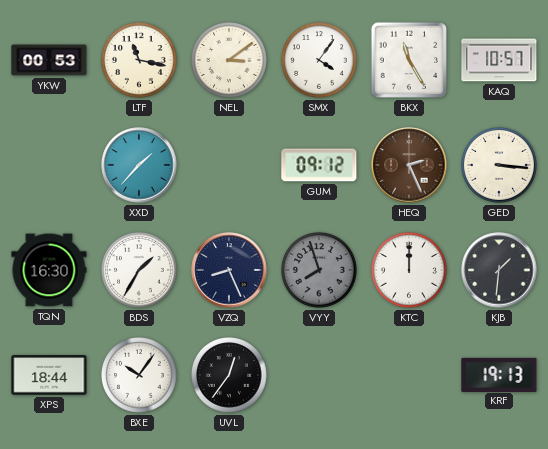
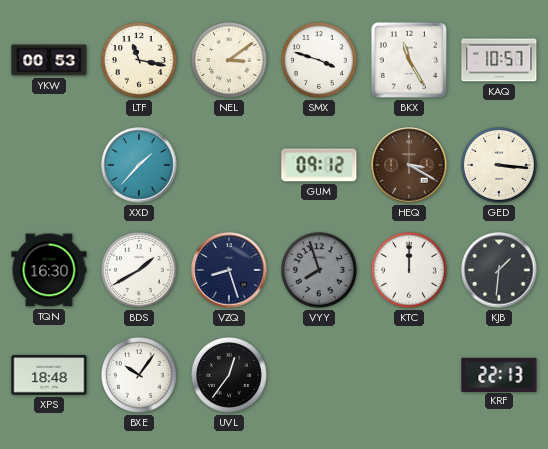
SMX: 4:06 -> 3:48
HEQ: 2:26 -> 3:20
BDS: 1:35 -> 1:40
VZQ: 8:26 -> 8:27
XPS: 18:44 -> 18:48
KRF: 19:13 -> 22:13
